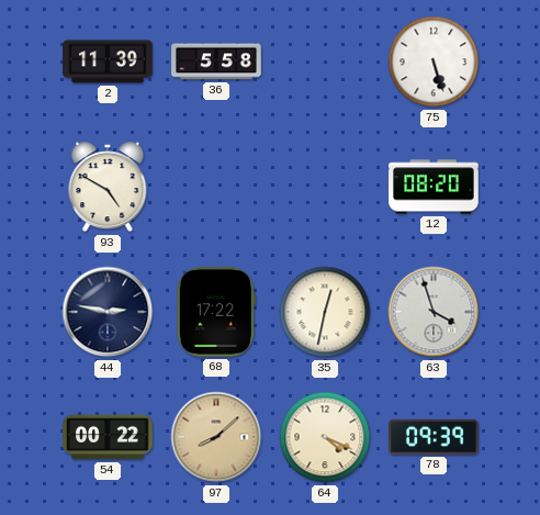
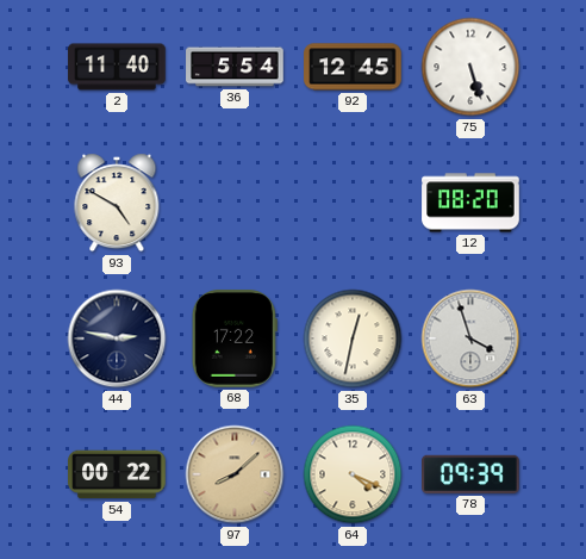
2: 11:39 -> 11:40
36: 5:58 -> 5:54
92: none -> 12:45
